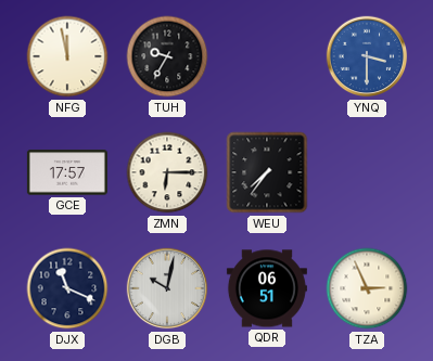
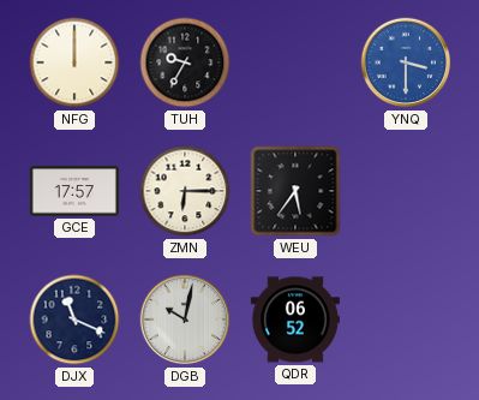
NFG: 11:58 -> 12:00
WEU: 7:36 -> 5:36
QDR: 06:51 -> 06:52
TZA: 2:56 -> none
